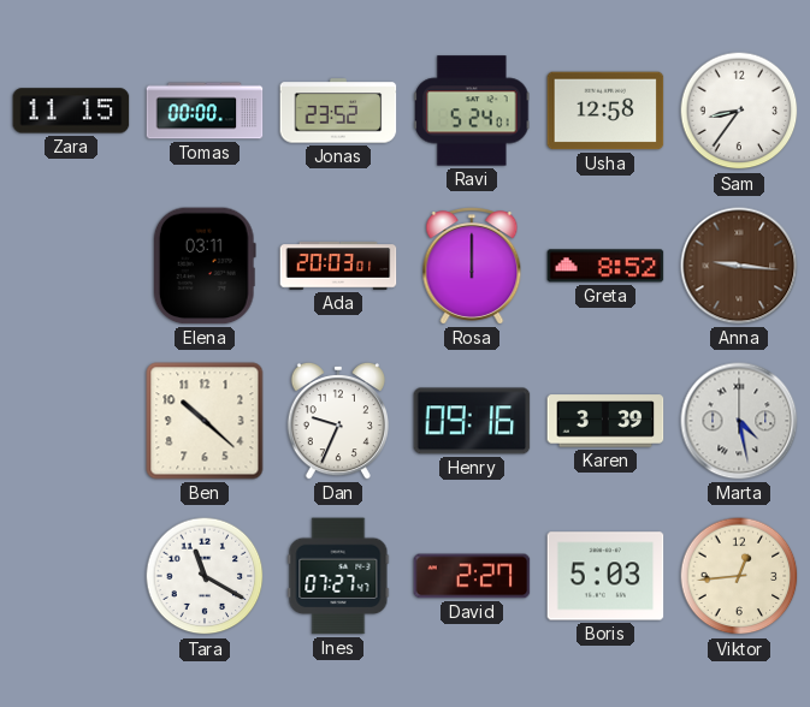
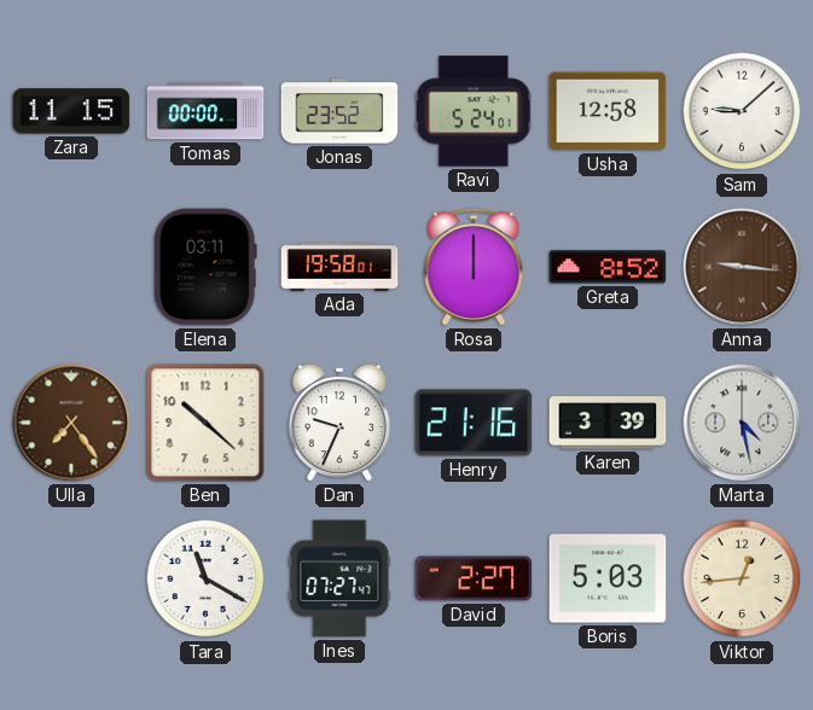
Sam: 8:36 -> 9:08
Ada: 20:03 -> 19:58
Ulla: none -> 7:24
Henry: 09:16 -> 21:16
